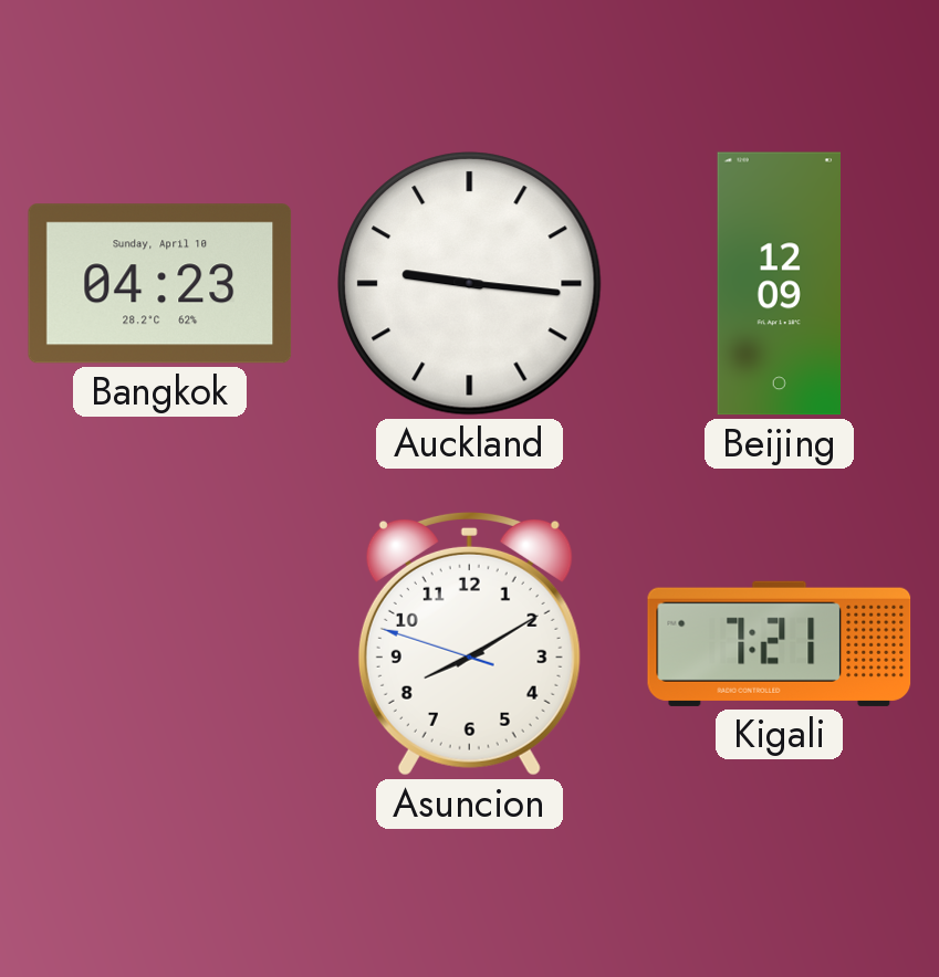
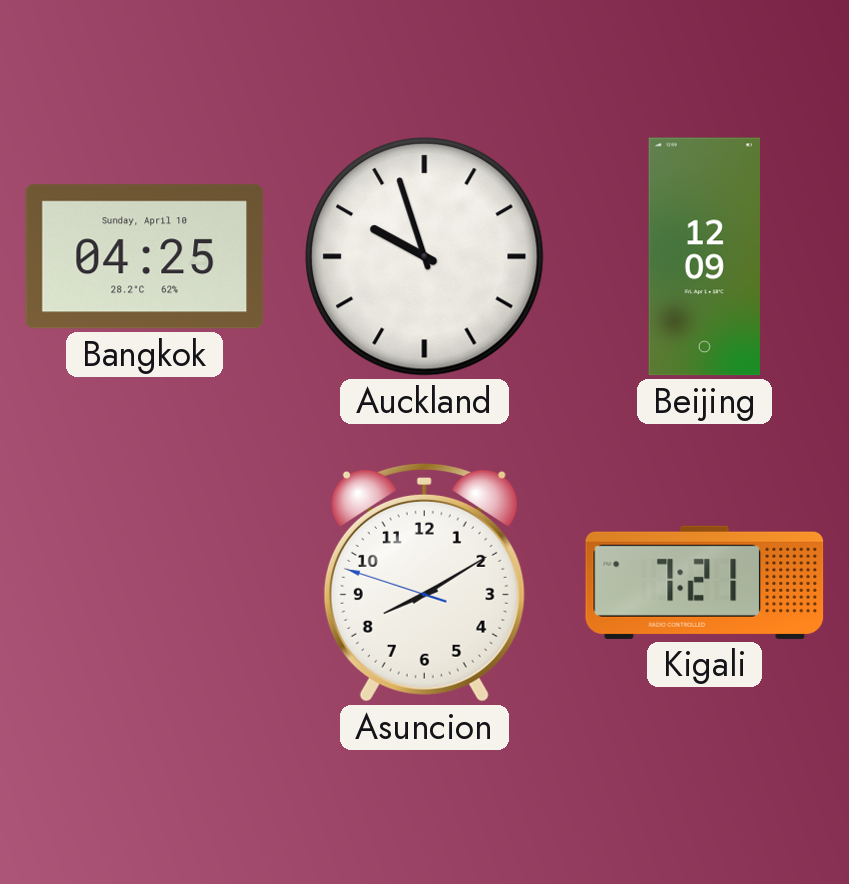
Bangkok: 04:23 -> 04:25
Auckland: 9:16 -> 9:57
